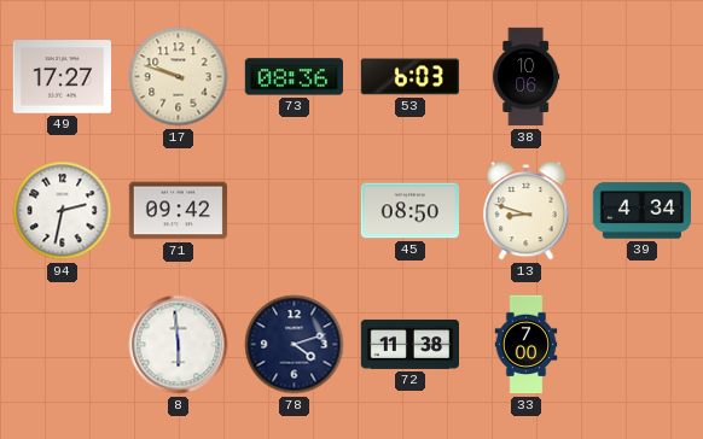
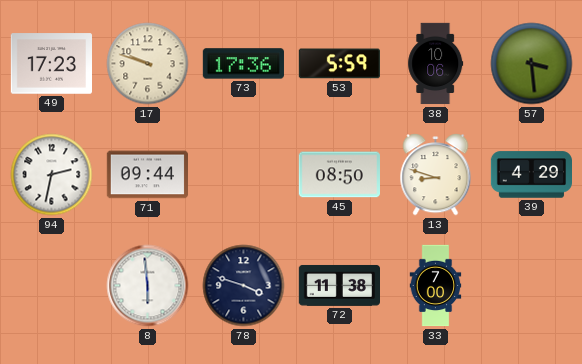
49: 17:27 -> 17:23
73: 08:36 -> 17:36
53: 6:03 -> 5:59
57: none -> 3:29
71: 09:42 -> 09:44
39: 4:34 -> 4:29
78: 4:12 -> 3:48
